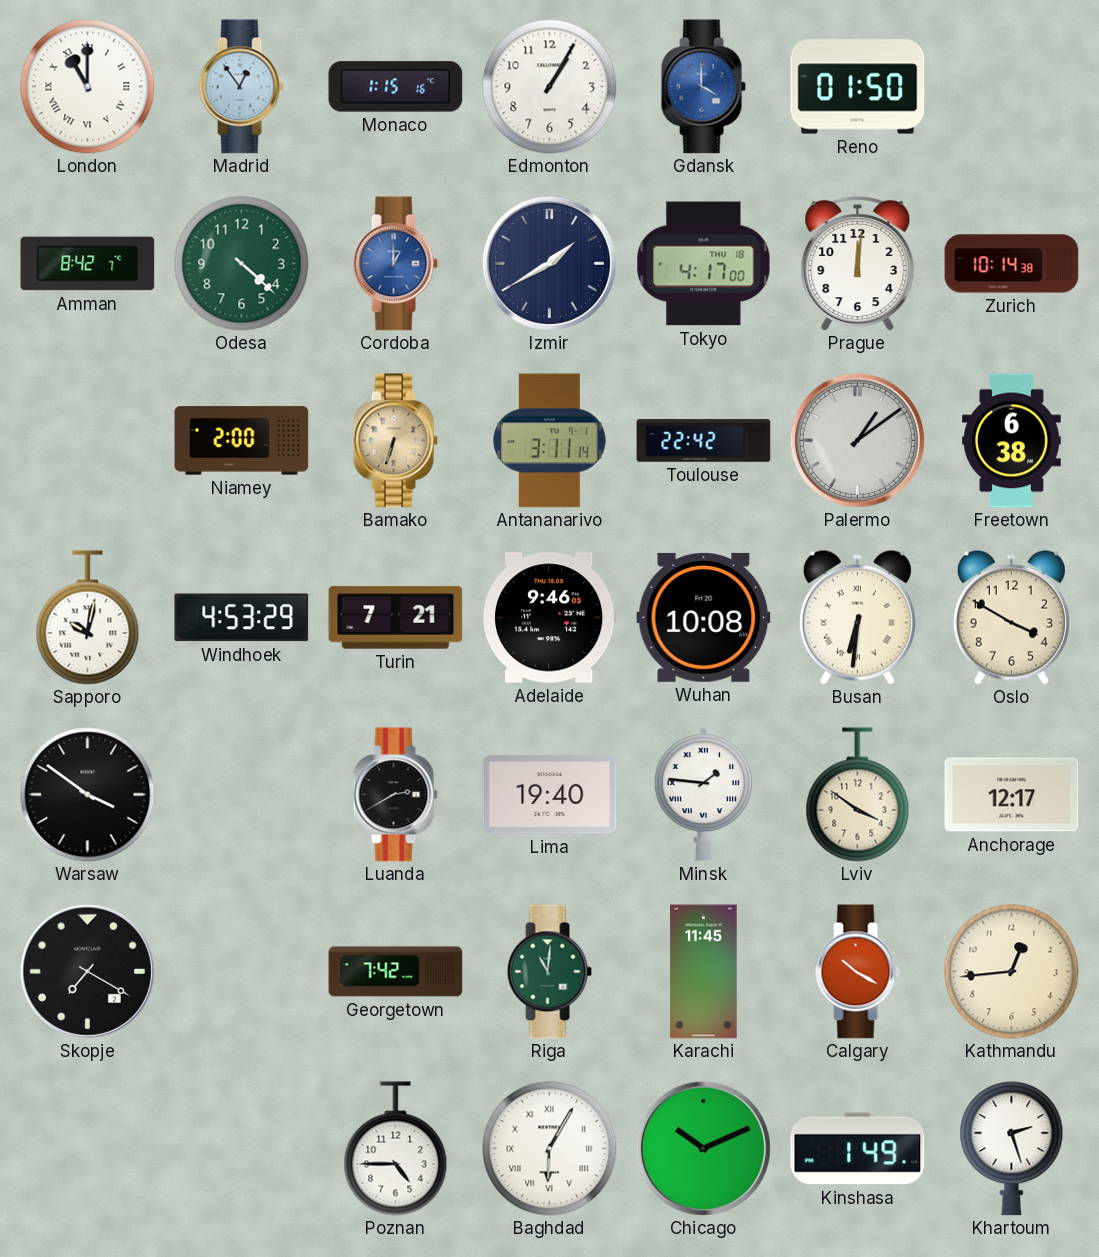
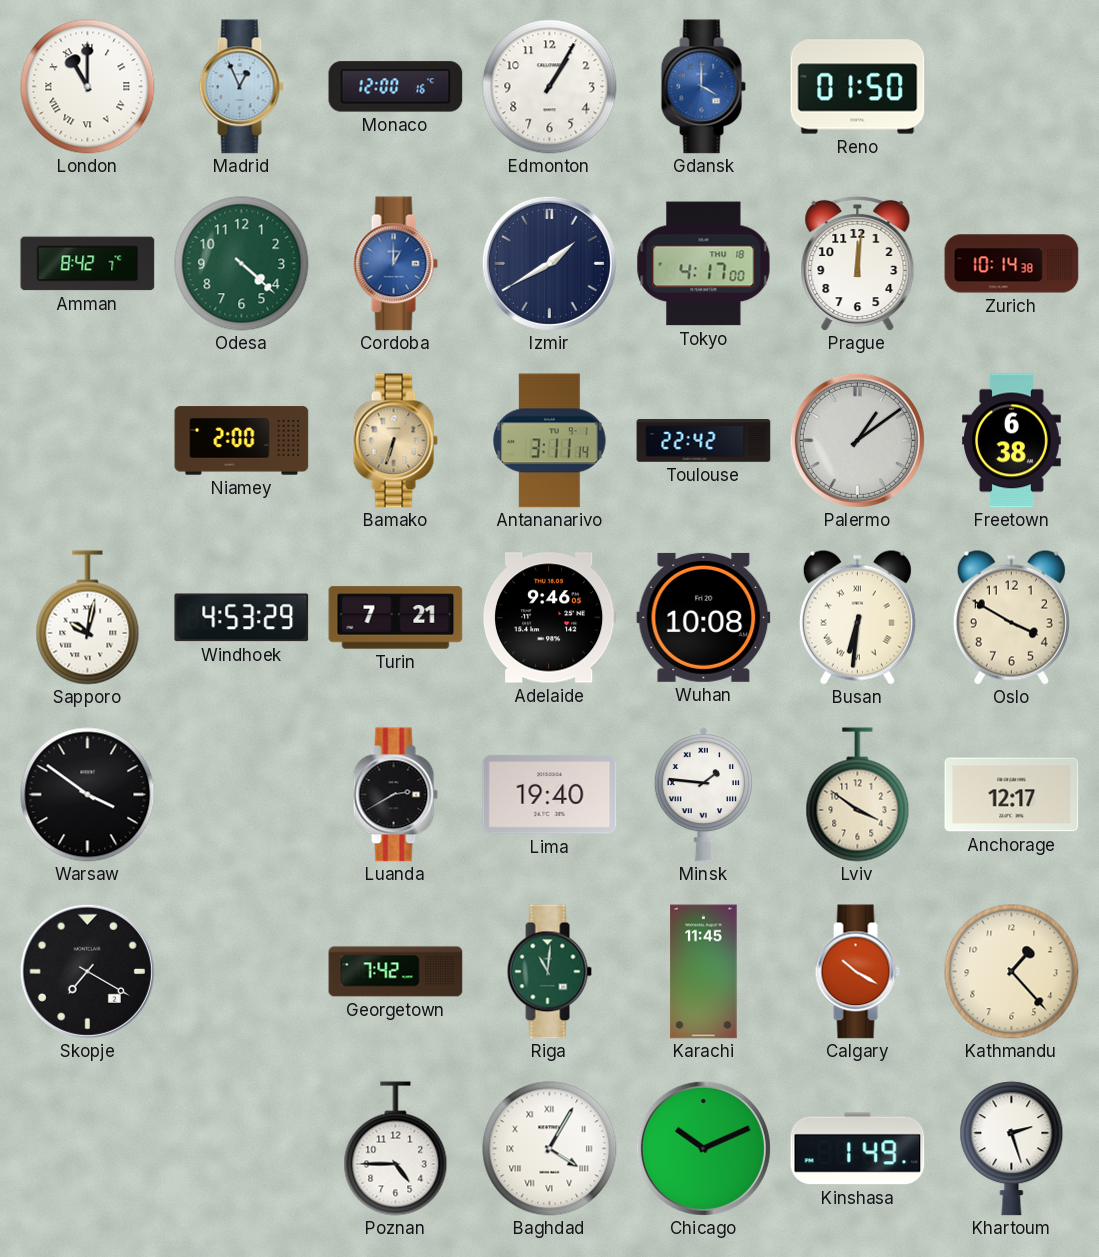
Madrid: 12:54 -> 12:56
Monaco: 1:15 -> 12:00
Kathmandu: 12:44 -> 1:23
Baghdad: 6:05 -> 4:05
